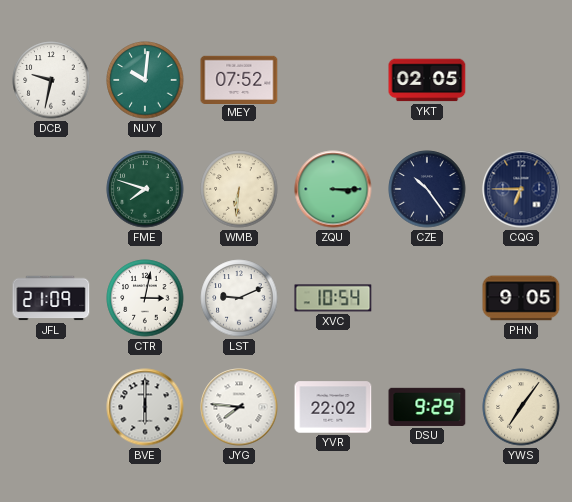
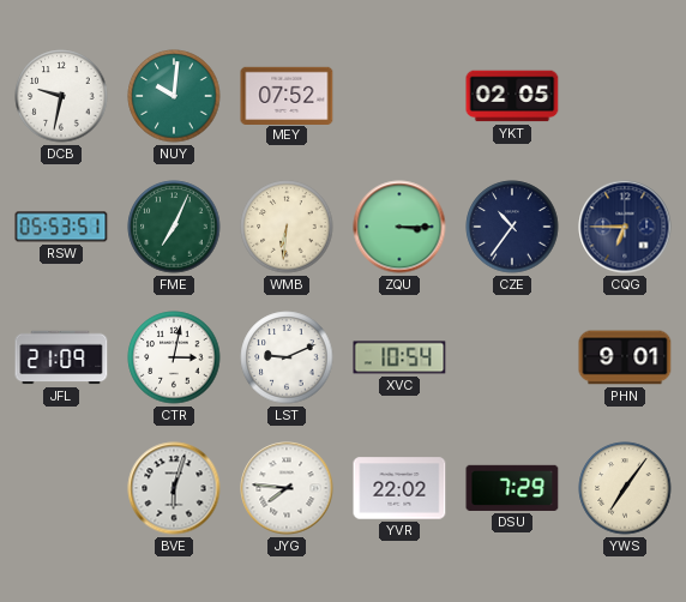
RSW: none -> 05:53
FME: 7:48 -> 7:04
CZE: 10:24 -> 10:36
PHN: 9:05 -> 9:01
BVE: 6:00 -> 6:03
DSU: 9:29 -> 7:29
